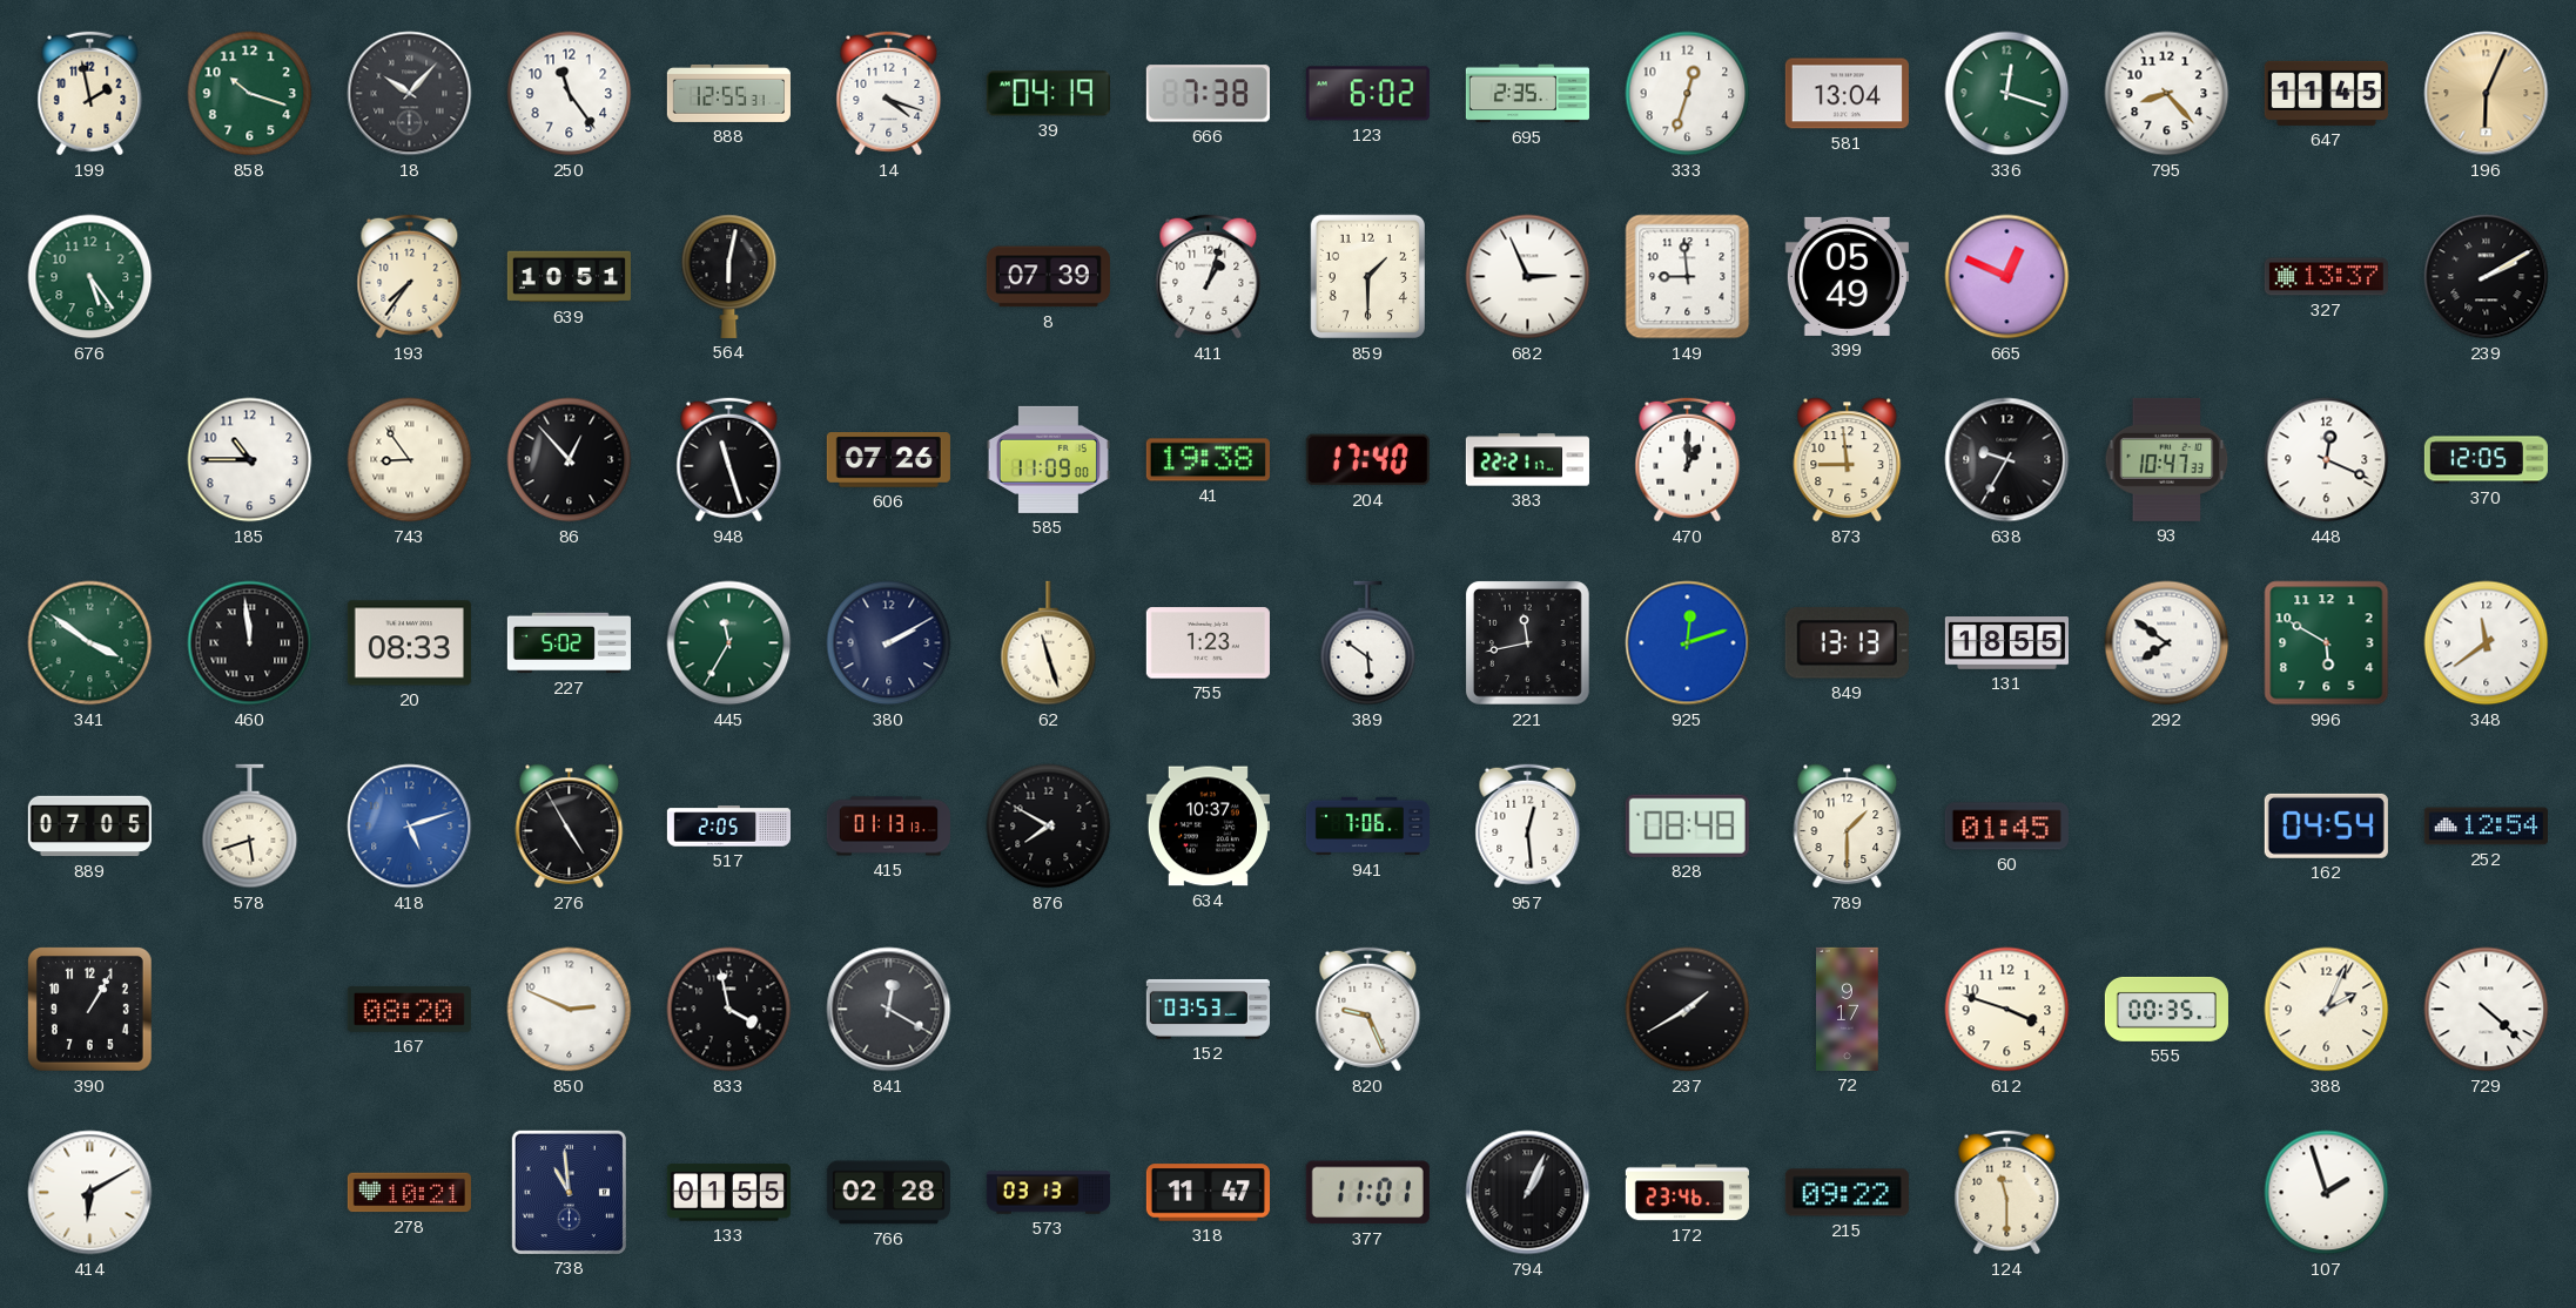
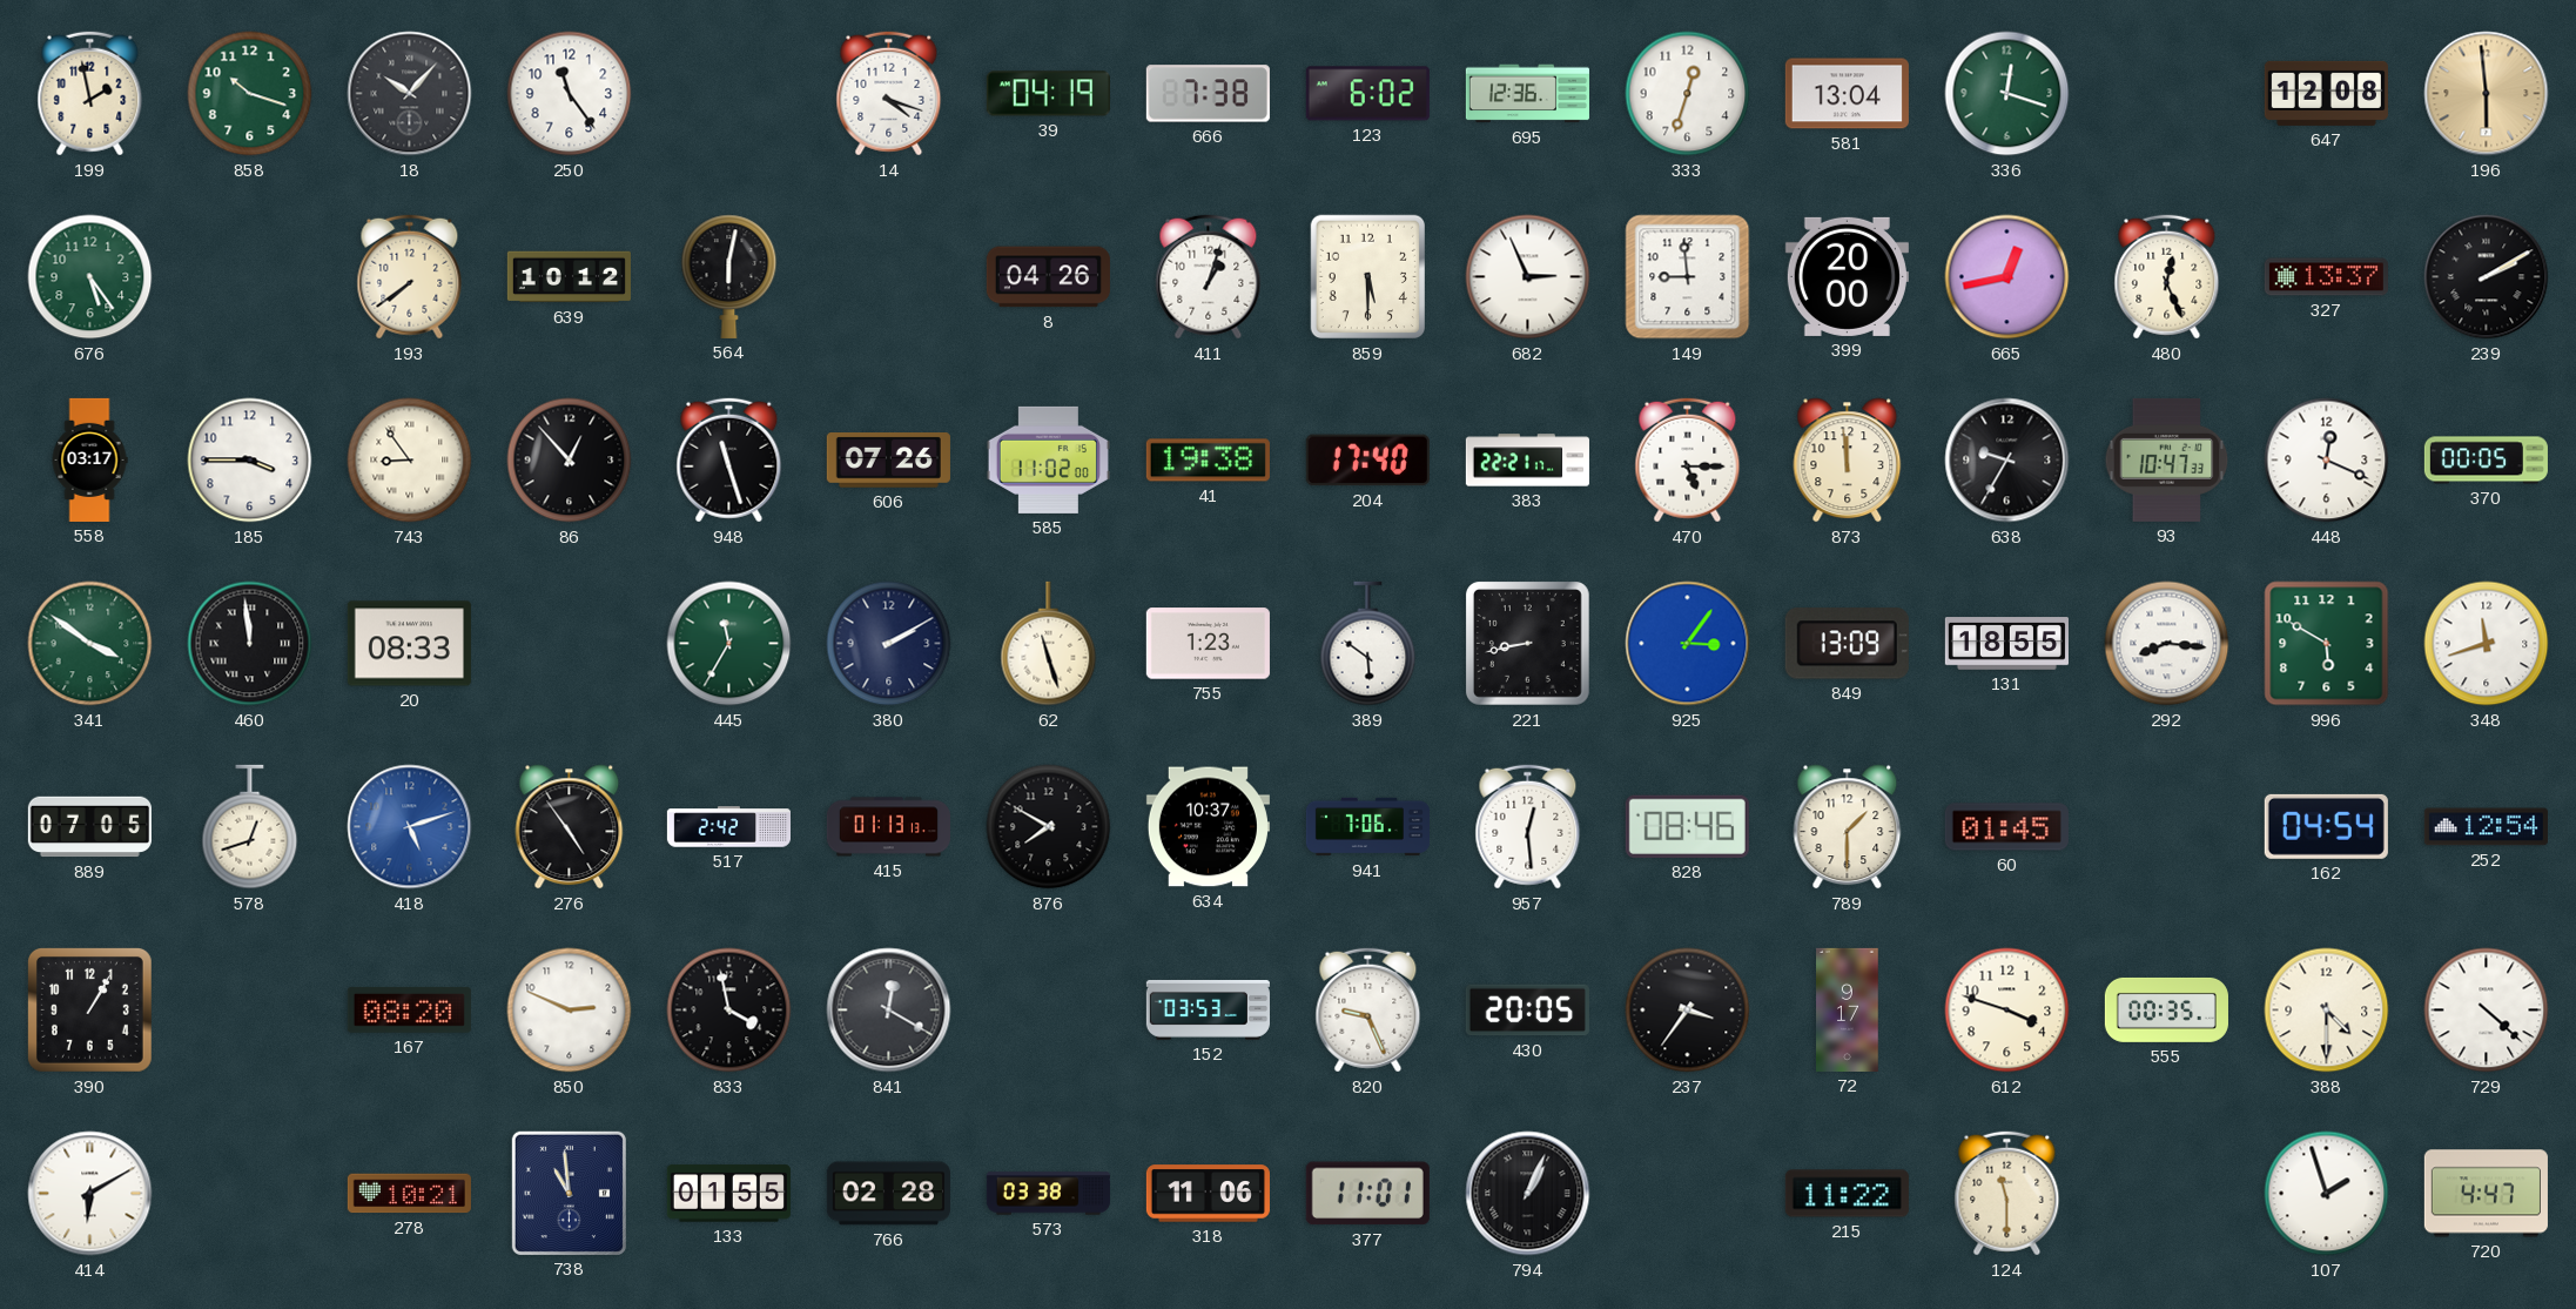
888: 12:55 -> none
695: 2:35 -> 12:36
795: 8:23 -> none
647: 11:45 -> 12:08
196: 6:04 -> 5:59
193: 7:36 -> 7:39
639: 10:51 -> 10:12
8: 07:39 -> 04:26
859: 1:30 -> 5:30
399: 05:49 -> 20:00
665: 12:49 -> 12:43
480: none -> 12:26
558: none -> 03:17
185: 10:45 -> 3:45
585: 11:09 -> 11:02
470: 1:00 -> 5:15
873: 8:59 -> 11:59
370: 12:05 -> 00:05
227: 5:02 -> none
221: 11:43 -> 8:43
925: 12:12 -> 3:06
849: 13:13 -> 13:09
292: 7:51 -> 8:16
348: 11:39 -> 11:42
578: 5:42 -> 12:42
276: 4:55 -> 4:54
517: 2:05 -> 2:42
828: 08:48 -> 08:46
430: none -> 20:05
237: 1:40 -> 3:36
388: 2:04 -> 4:30
573: 03:13 -> 03:38
318: 11:47 -> 11:06
172: 23:46 -> none
215: 09:22 -> 11:22
720: none -> 4:47
